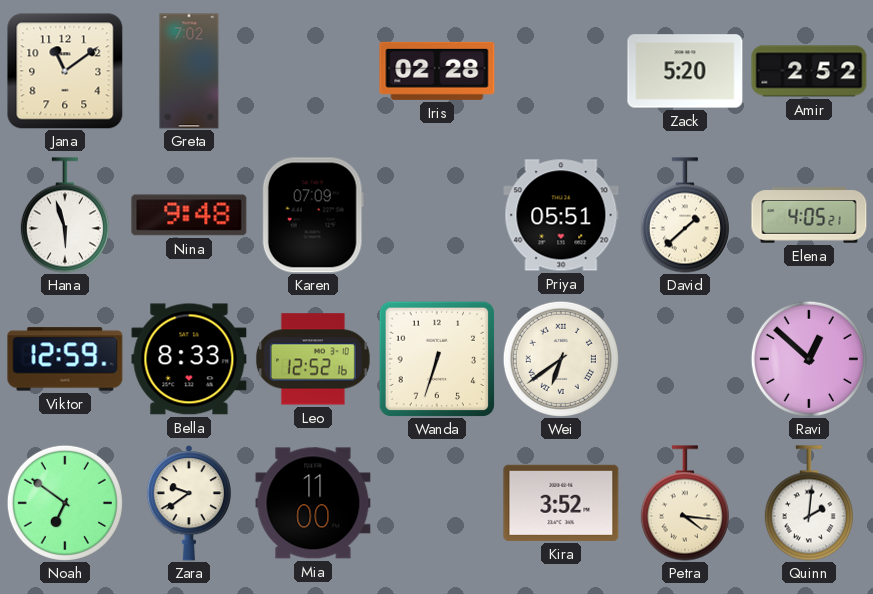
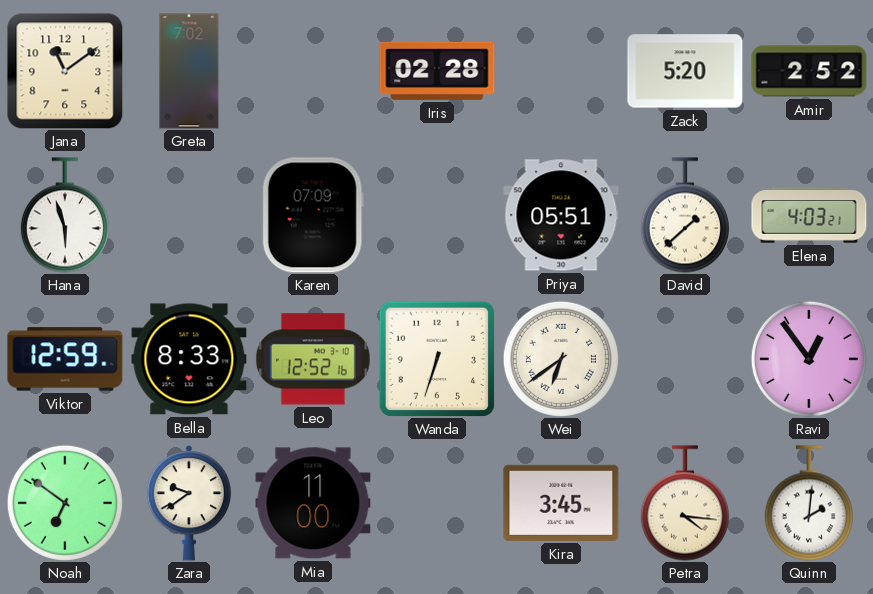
Nina: 9:48 -> none
Elena: 4:05 -> 4:03
Ravi: 12:52 -> 12:54
Kira: 3:52 -> 3:45
